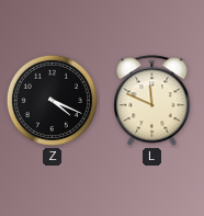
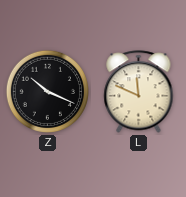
Z: 4:19 -> 10:19
